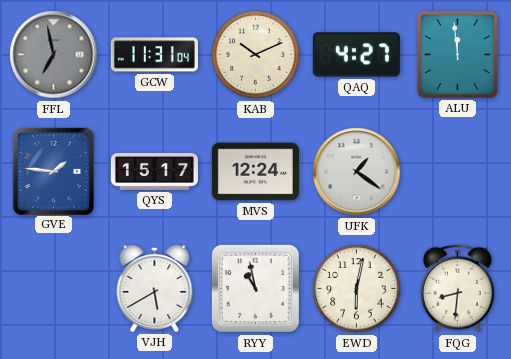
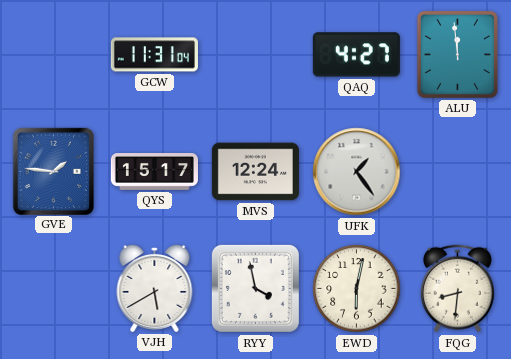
FFL: 6:58 -> none
KAB: 10:11 -> none
UFK: 1:21 -> 1:24
RYY: 10:58 -> 3:58
